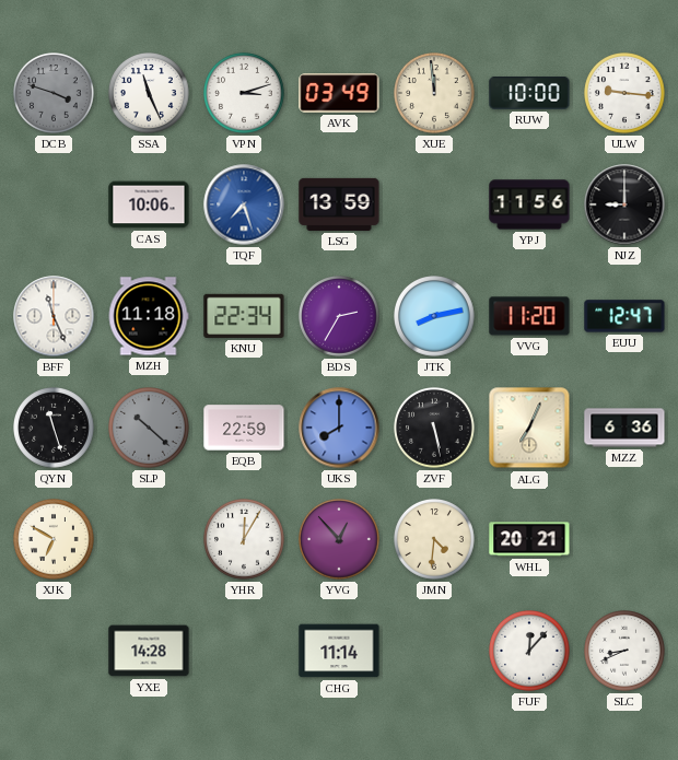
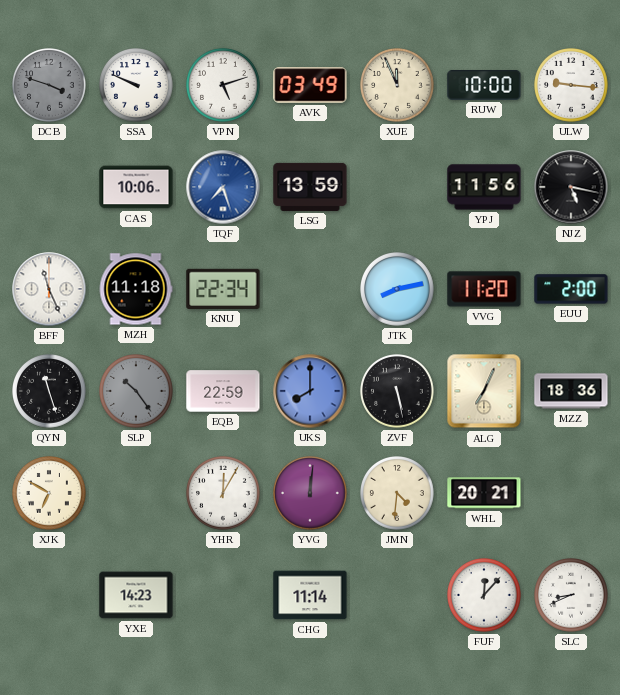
SSA: 11:26 -> 9:49
VPN: 3:12 -> 5:12
XUE: 11:59 -> 11:56
NJZ: 9:00 -> 5:17
BDS: 2:35 -> none
EUU: 12:47 -> 2:00
SLP: 10:22 -> 10:24
MZZ: 6:36 -> 18:36
YVG: 12:53 -> 12:01
YXE: 14:28 -> 14:23
